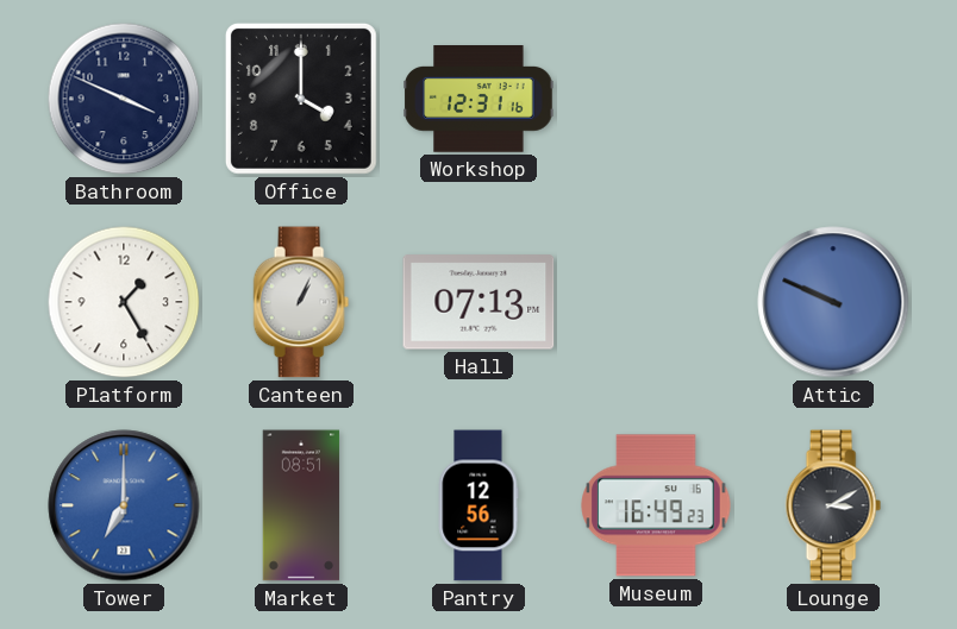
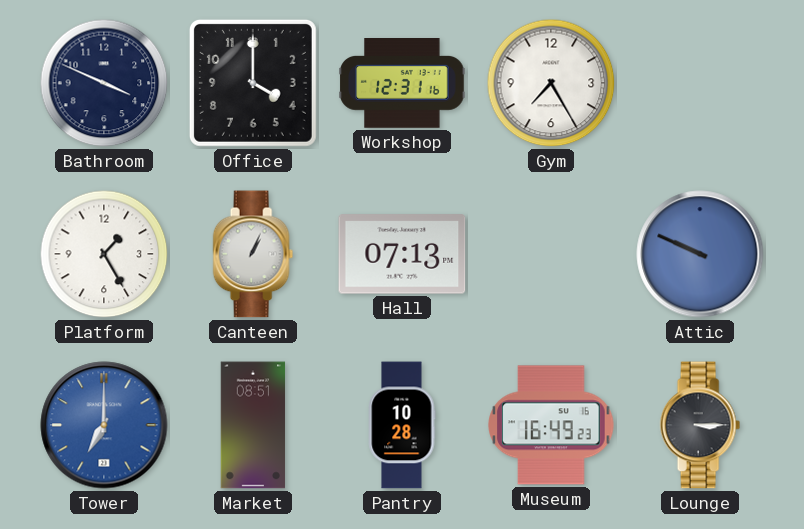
Gym: none -> 7:25
Pantry: 12:56 -> 10:28
Lounge: 3:10 -> 3:15
